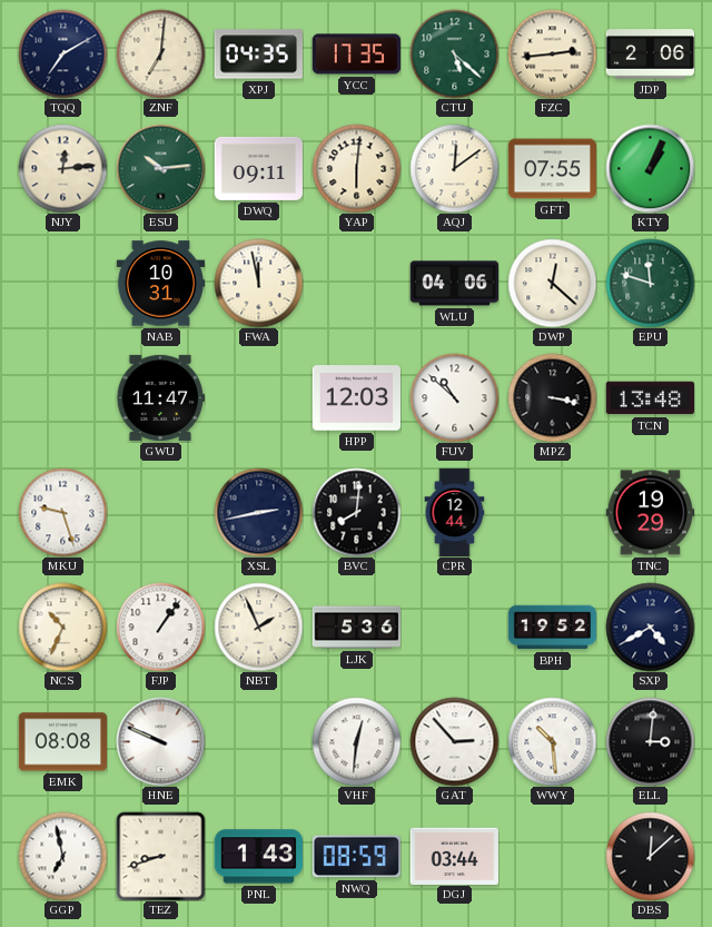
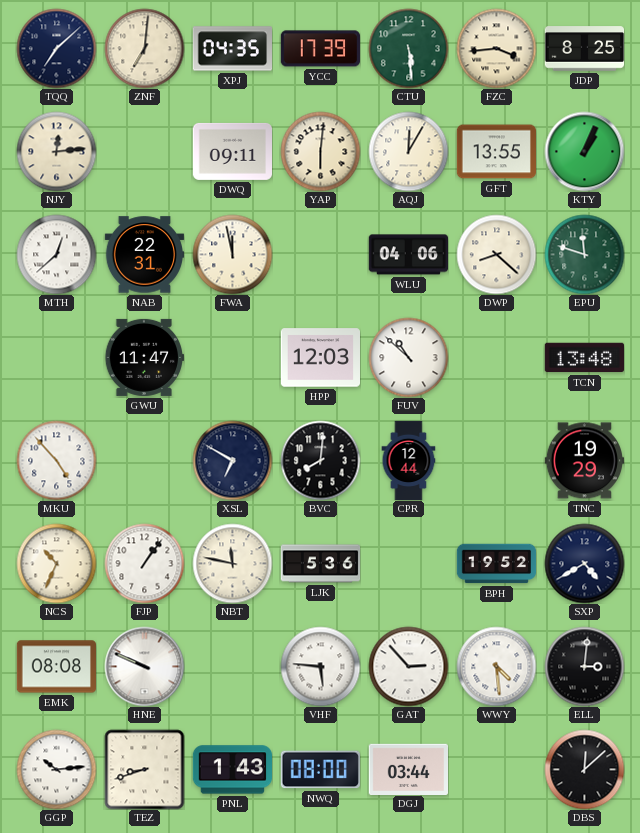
TQQ: 7:10 -> 7:08
YCC: 17:35 -> 17:39
CTU: 5:22 -> 5:29
FZC: 2:44 -> 3:44
JDP: 2:06 -> 8:25
ESU: 10:14 -> none
AQJ: 12:09 -> 12:05
GFT: 07:55 -> 13:55
MTH: none -> 12:38
NAB: 10:31 -> 22:31
DWP: 12:22 -> 8:22
MPZ: 3:17 -> none
MKU: 9:27 -> 4:53
XSL: 2:43 -> 6:50
NBT: 1:56 -> 11:47
VHF: 12:31 -> 5:46
WWY: 10:29 -> 4:29
GGP: 6:58 -> 10:14
NWQ: 08:59 -> 08:00
